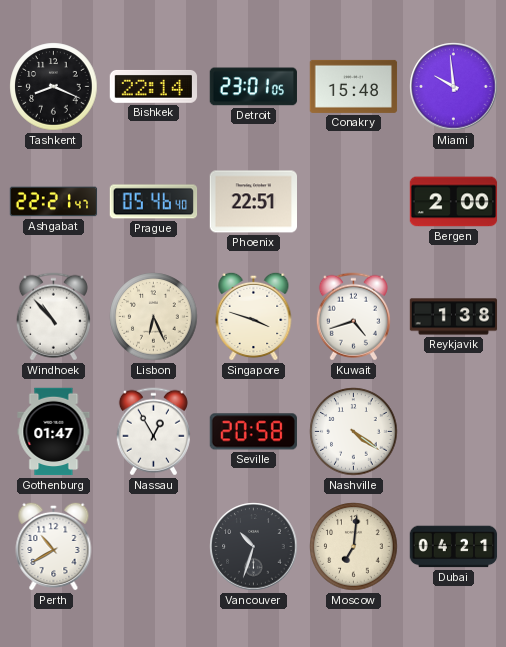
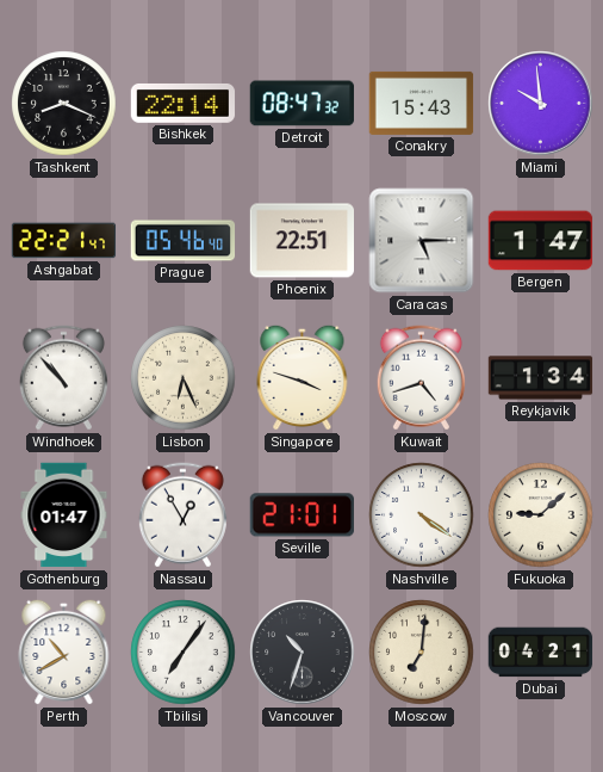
Detroit: 23:01 -> 08:47
Conakry: 15:48 -> 15:43
Caracas: none -> 5:15
Bergen: 2:00 -> 1:47
Reykjavik: 1:38 -> 1:34
Seville: 20:58 -> 21:01
Fukuoka: none -> 9:08
Tbilisi: none -> 7:06
